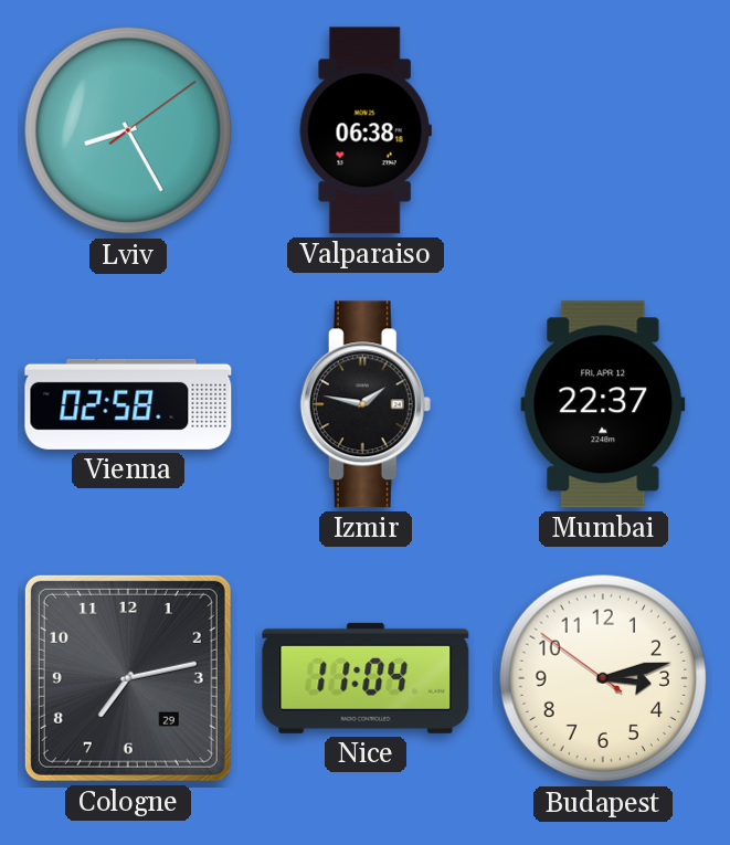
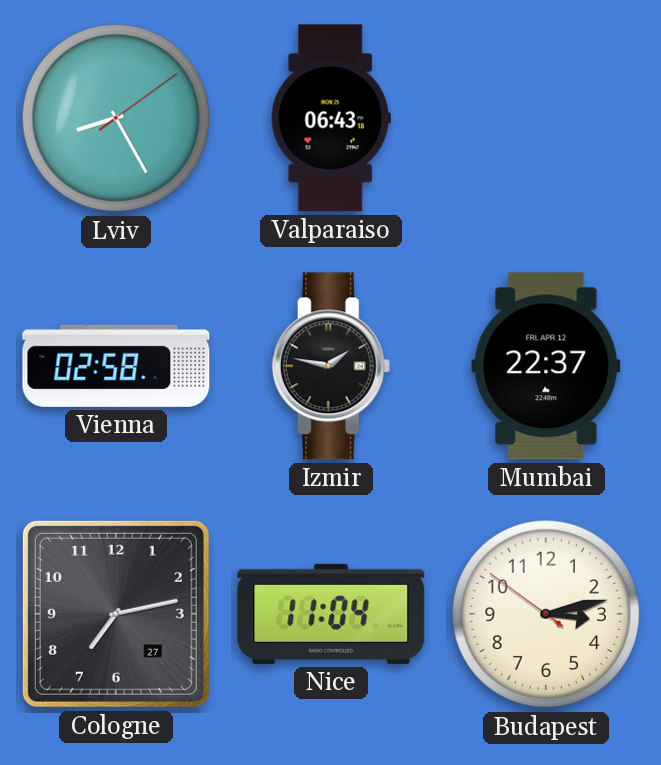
Valparaiso: 06:38 -> 06:43
Cologne date: 29 -> 27
